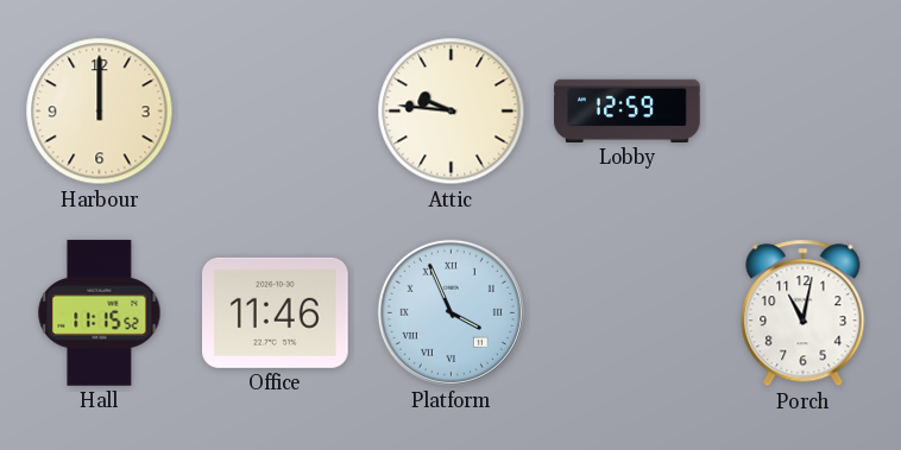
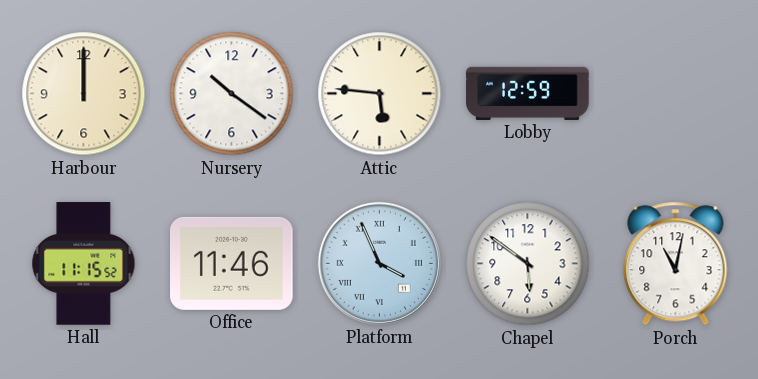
Nursery: none -> 10:21
Attic: 9:46 -> 5:46
Chapel: none -> 5:51
